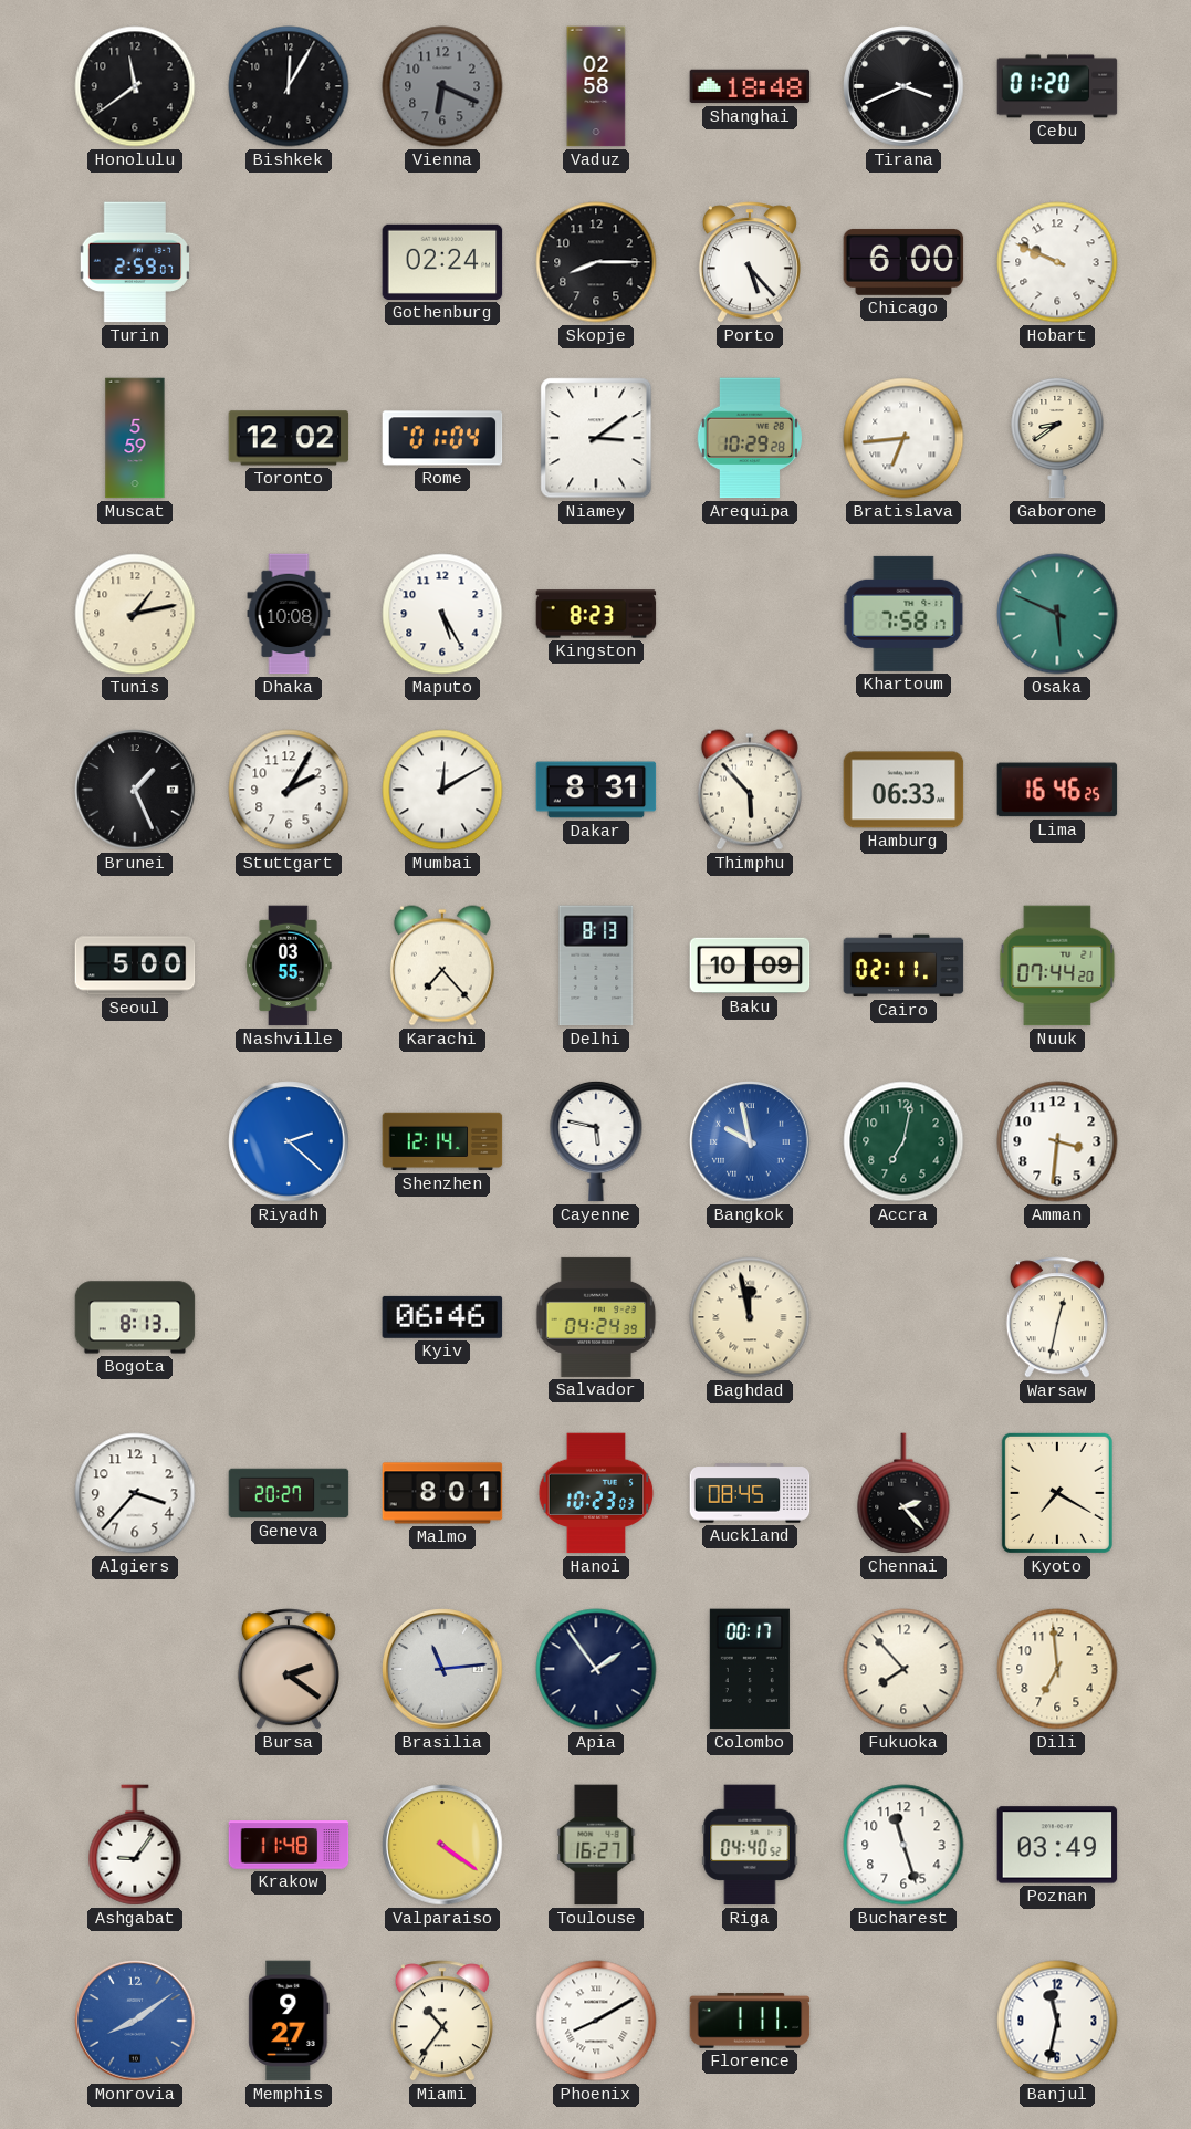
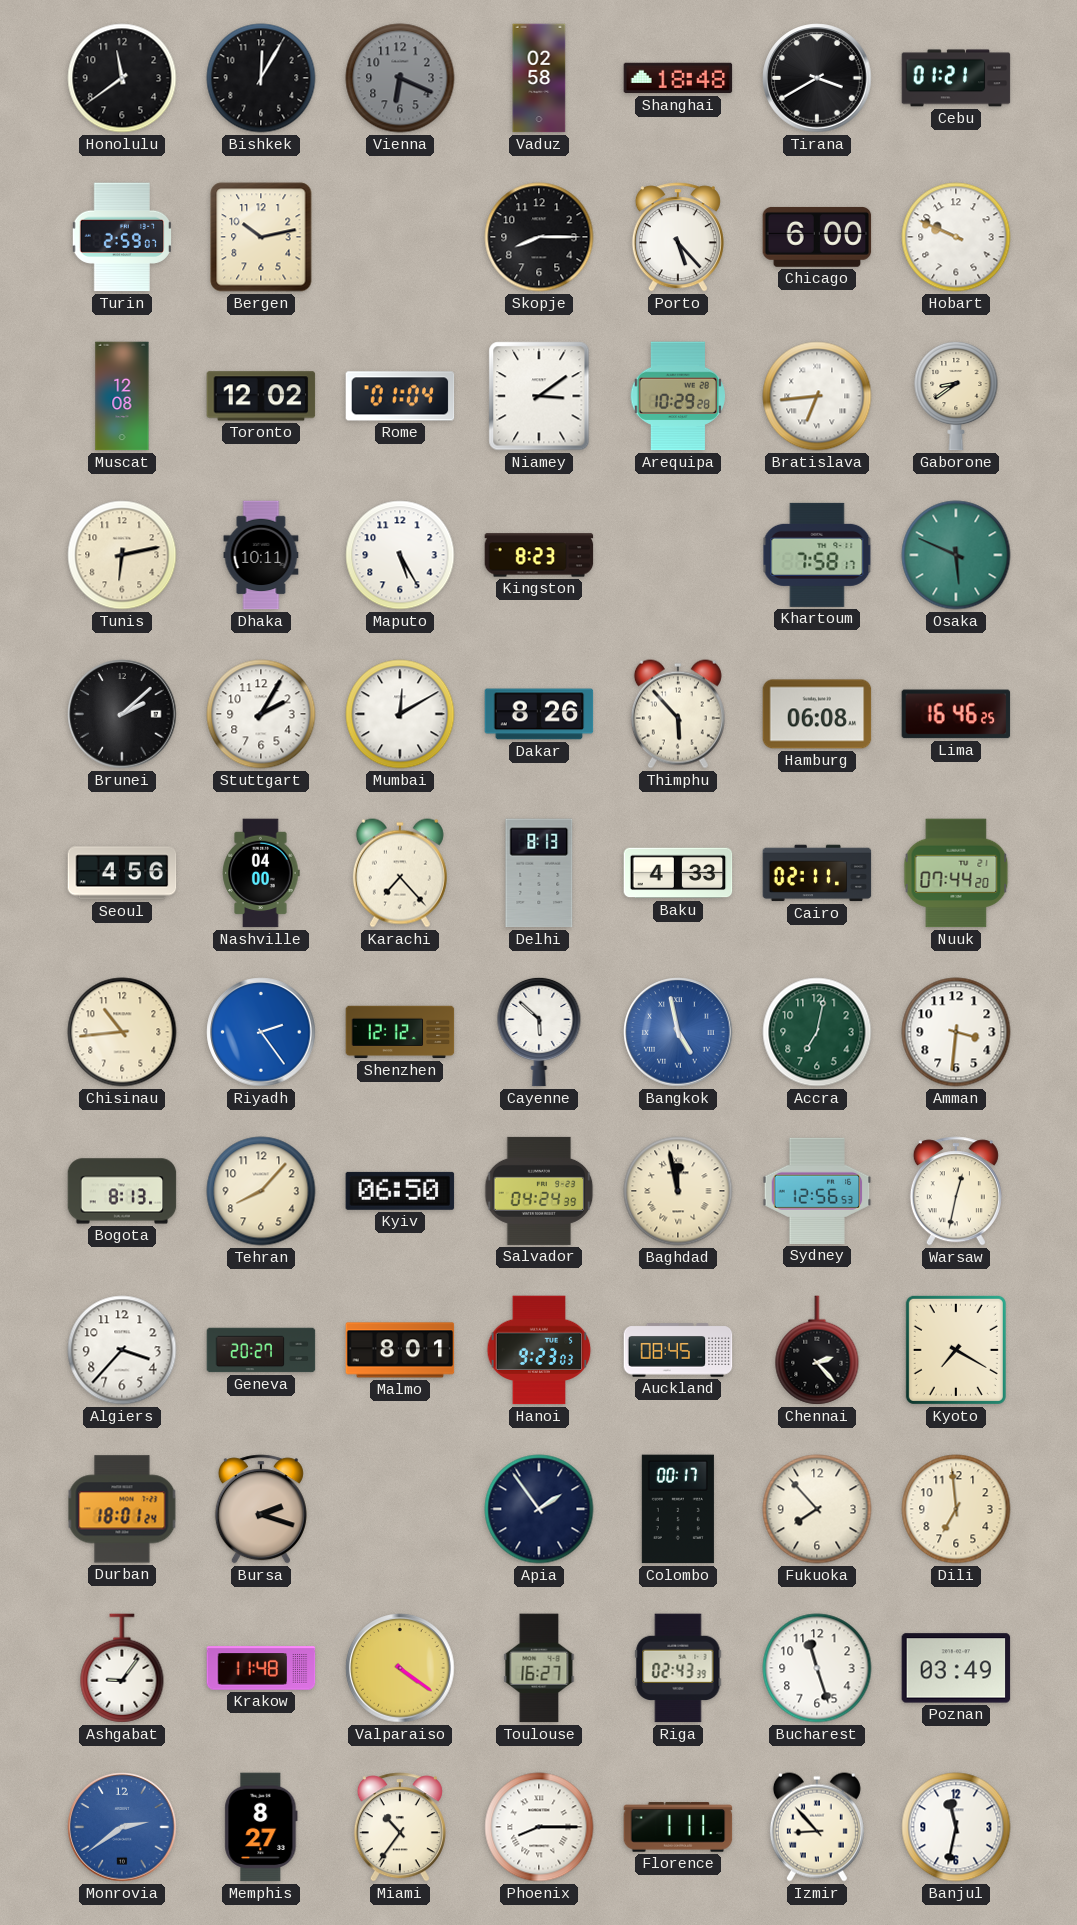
Tirana: 3:41 -> 3:40
Cebu: 01:20 -> 01:21
Bergen: none -> 10:13
Gothenburg: 02:24 -> none
Muscat: 5:59 -> 12:08
Tunis: 1:13 -> 6:13
Dhaka: 10:08 -> 10:11
Brunei: 1:26 -> 2:08
Dakar: 8:31 -> 8:26
Hamburg: 06:33 -> 06:08
Seoul: 5:00 -> 4:56
Nashville: 03:55 -> 04:00
Baku: 10:09 -> 4:33
Chisinau: none -> 10:44
Riyadh: 2:22 -> 2:24
Shenzhen: 12:14 -> 12:12
Cayenne: 5:47 -> 5:52
Bangkok: 9:58 -> 4:58
Tehran: none -> 8:07
Kyiv: 06:46 -> 06:50
Sydney: none -> 12:56
Hanoi: 10:23 -> 9:23
Durban: none -> 18:01
Bursa: 2:21 -> 2:18
Brasilia: 11:14 -> none
Riga: 04:40 -> 02:43
Monrovia: 8:09 -> 2:39
Memphis: 9:27 -> 8:27
Phoenix: 8:10 -> 8:15
Izmir: none -> 8:53
